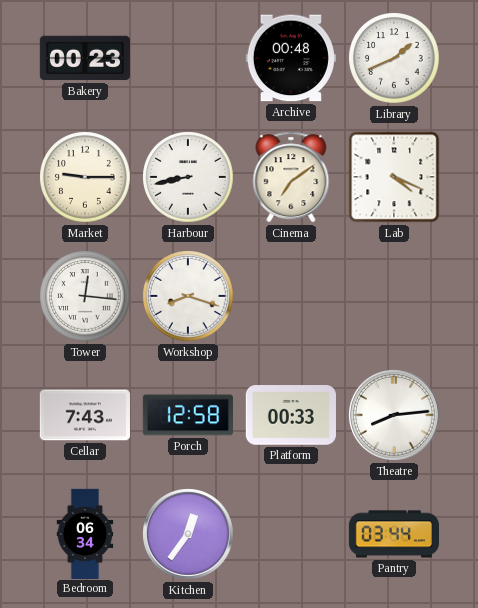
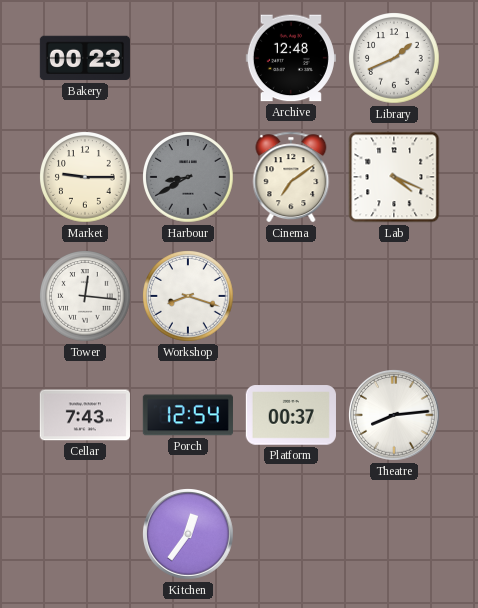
Archive: 00:48 -> 12:48
Harbour: 8:43 -> 8:40
Harbour dial: white -> grey
Porch: 12:58 -> 12:54
Platform: 00:33 -> 00:37
Bedroom: 06:34 -> none
Pantry: 03:44 -> none
